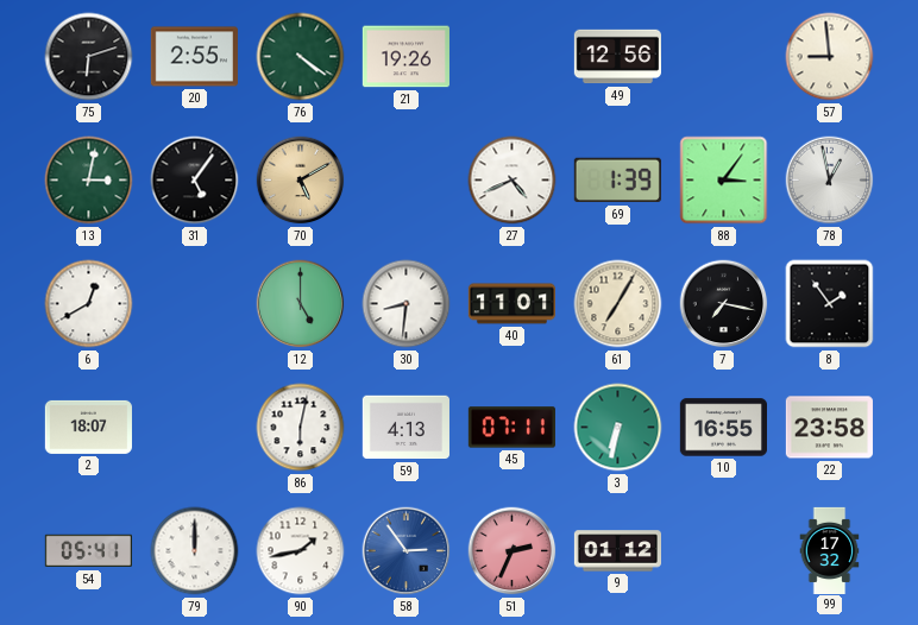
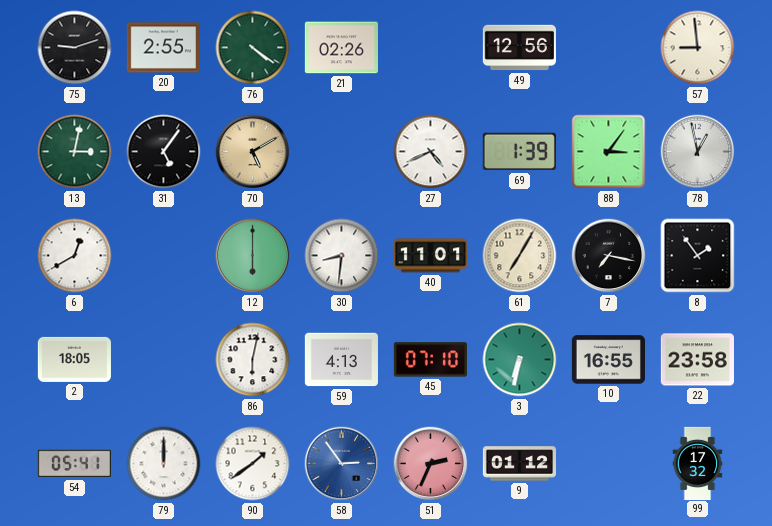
75: 6:12 -> 9:12
21: 19:26 -> 02:26
12: 5:00 -> 6:00
2: 18:07 -> 18:05
45: 07:11 -> 07:10
90: 1:43 -> 1:39
